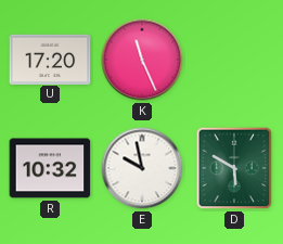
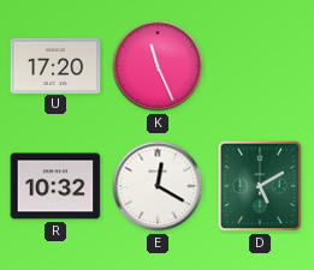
E: 9:58 -> 12:20
D: 5:50 -> 5:10
